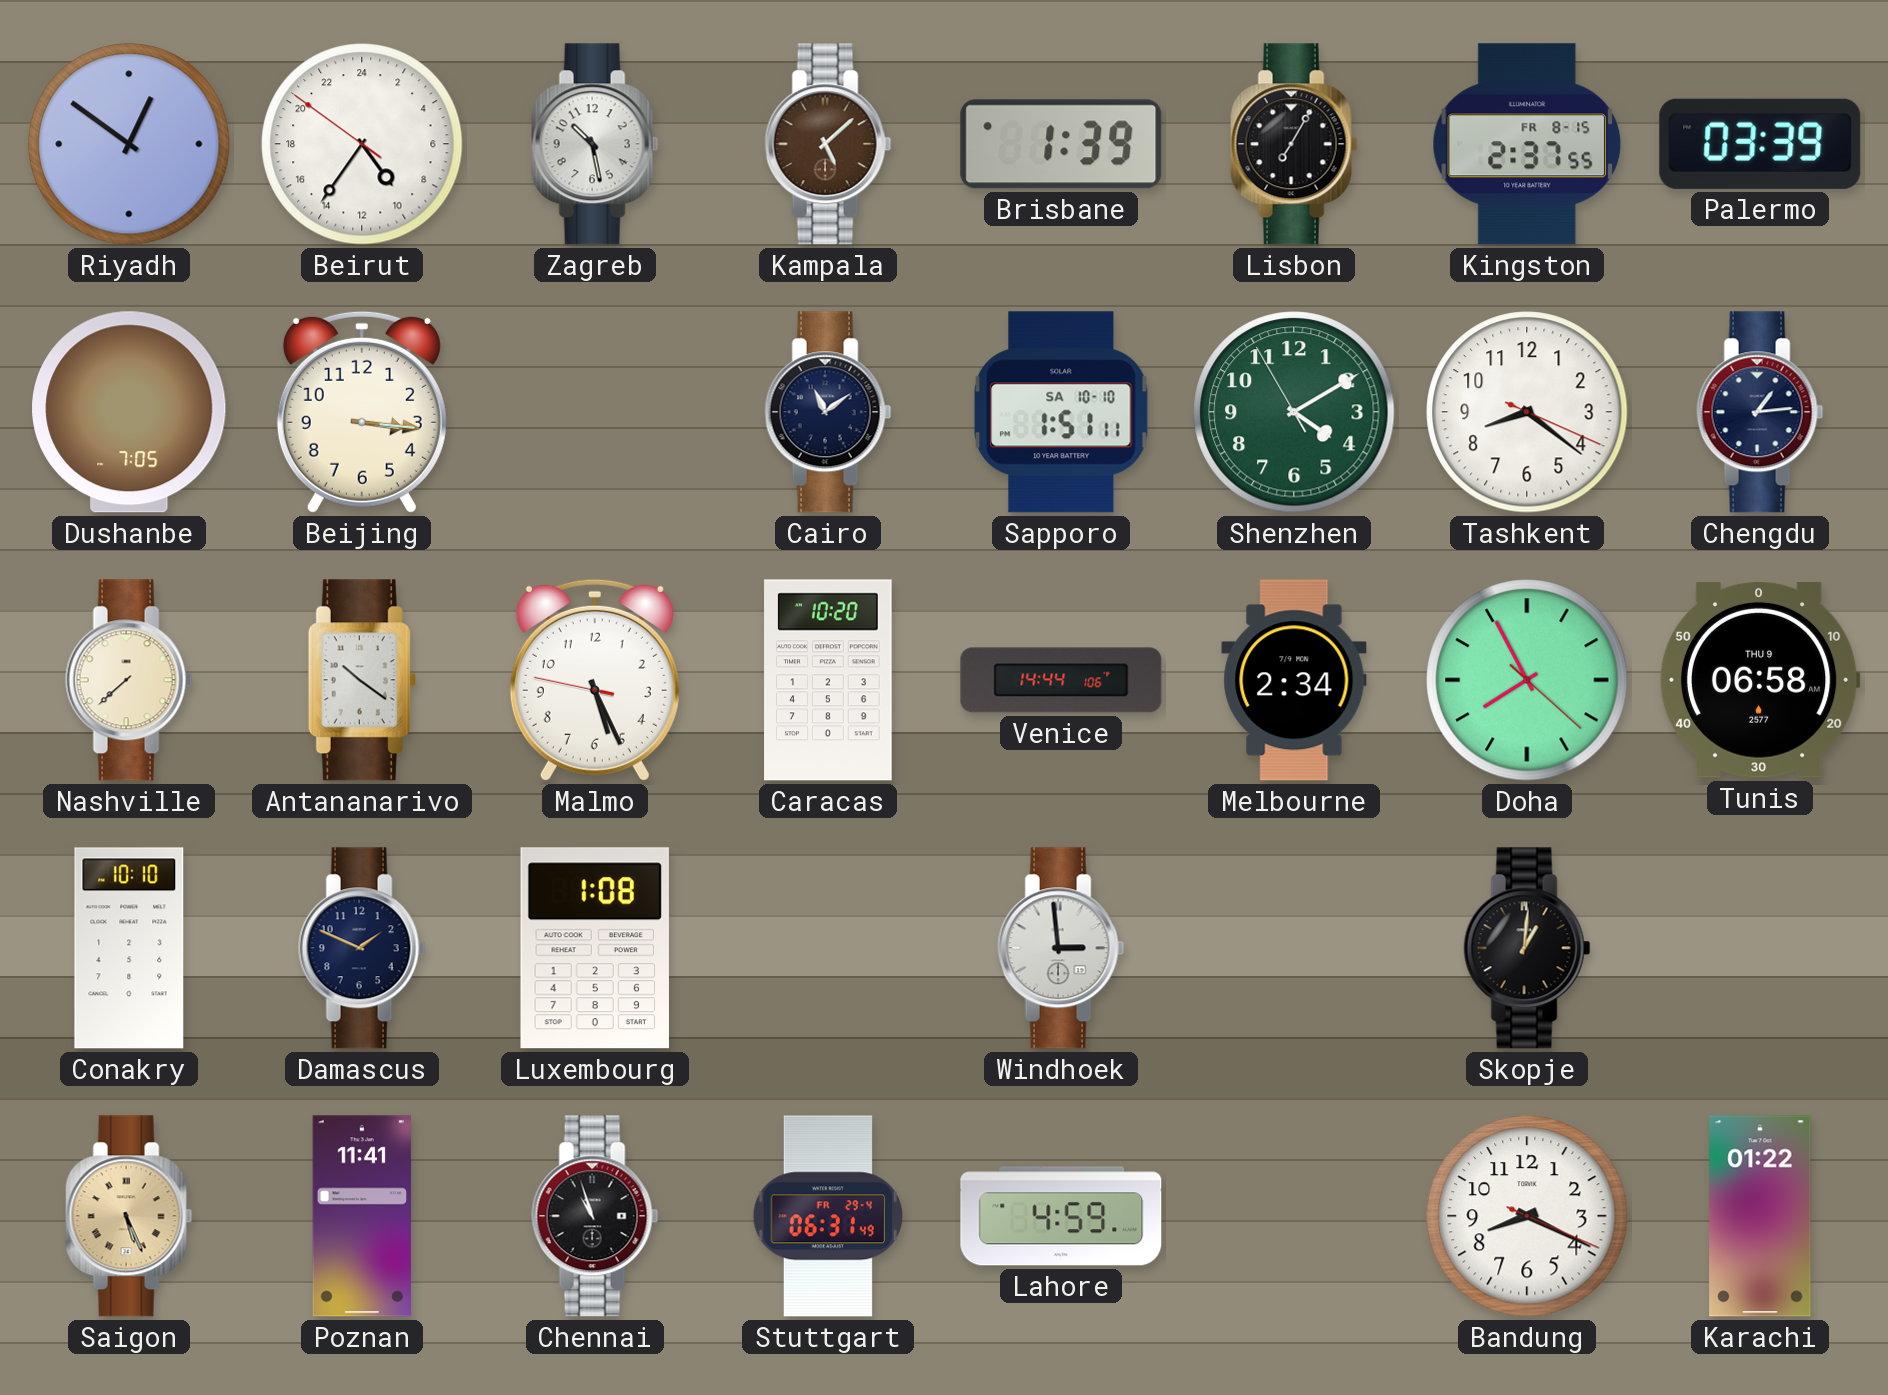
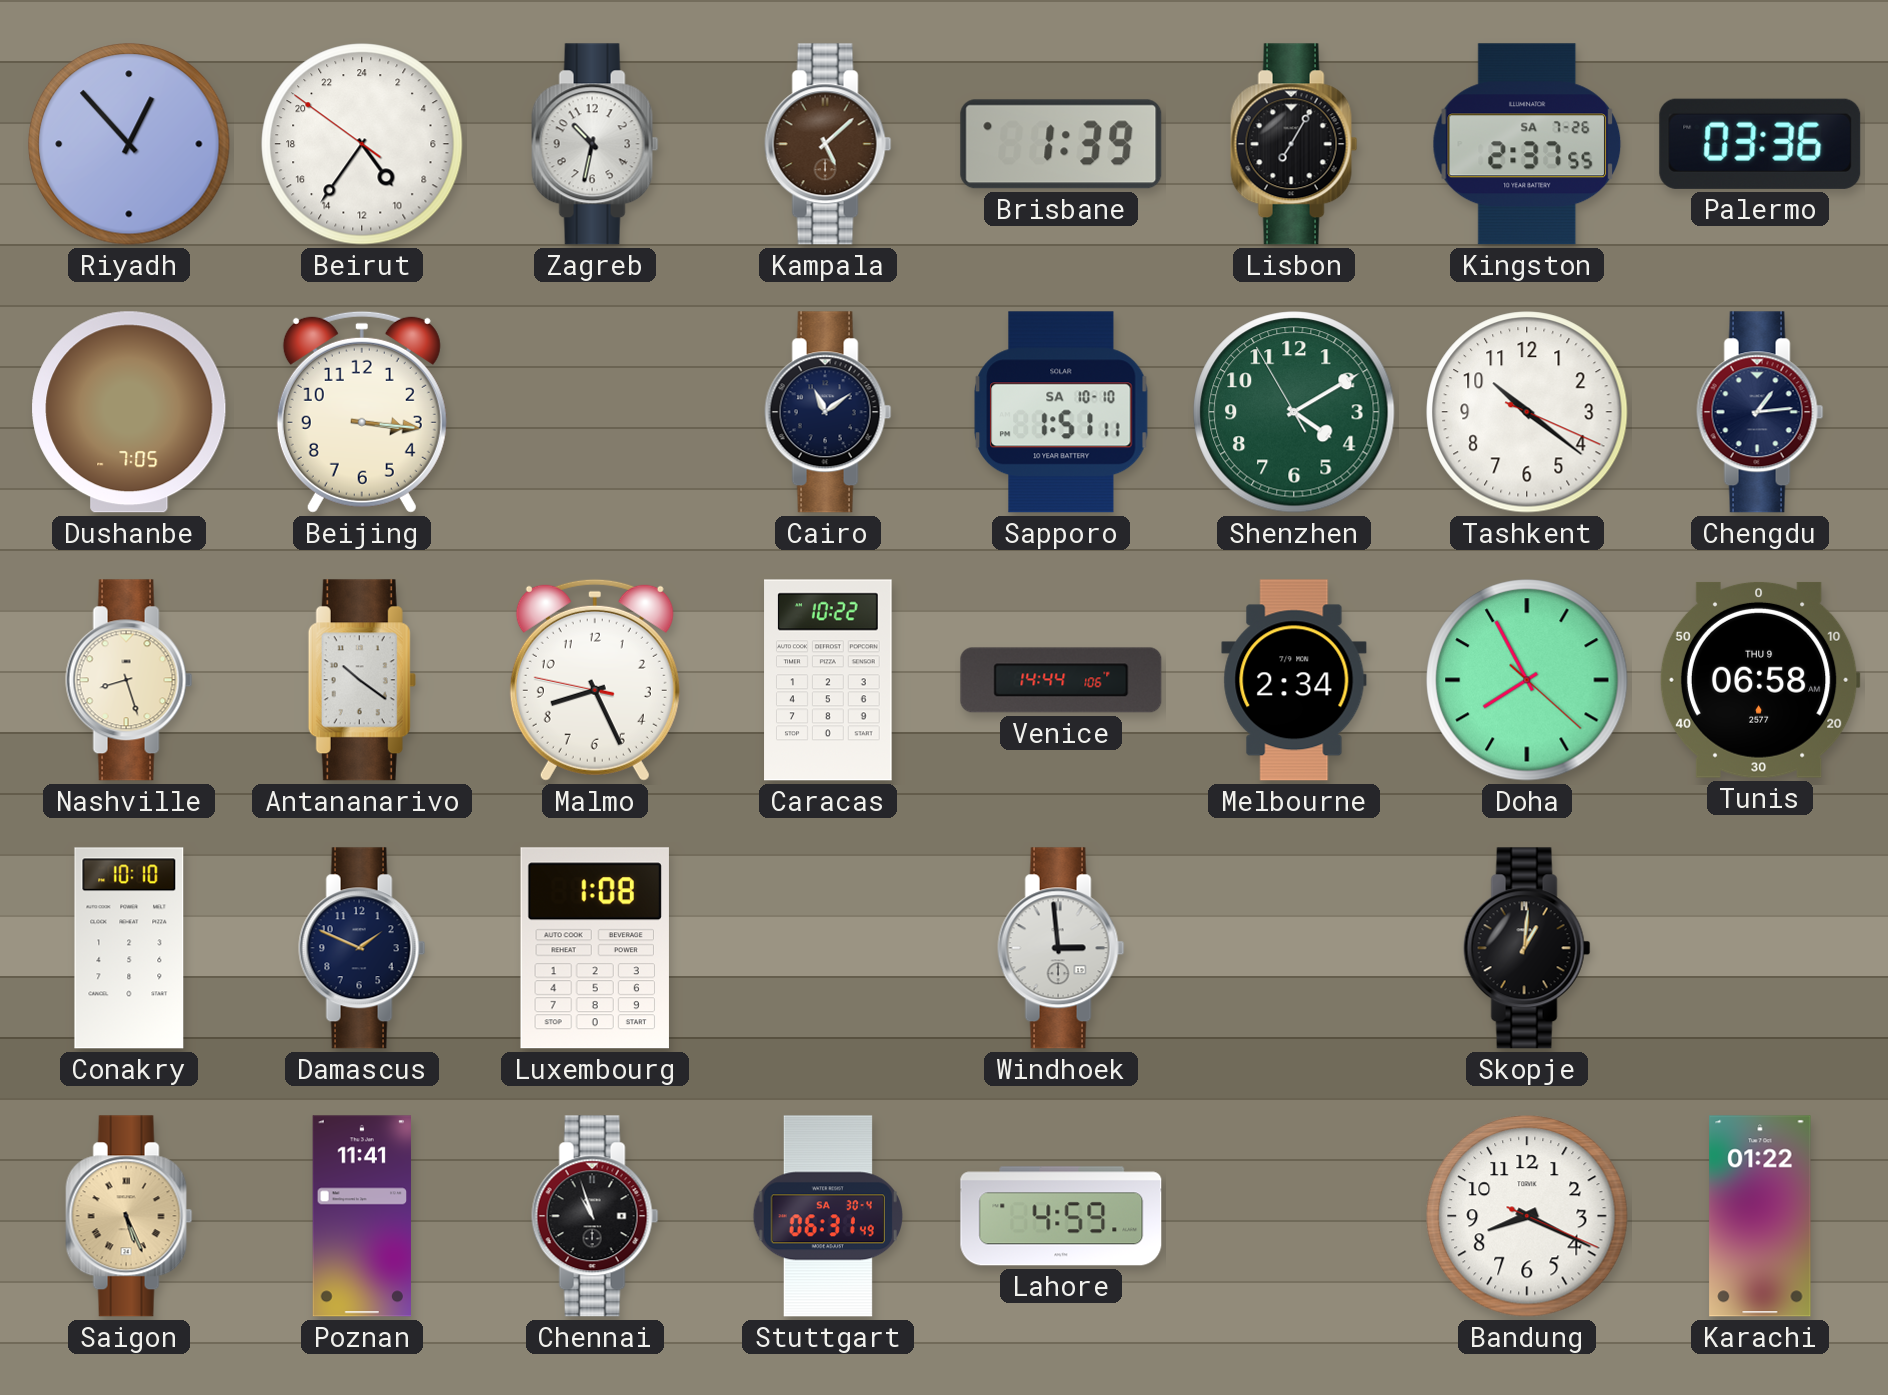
Riyadh: 12:51 -> 12:53
Zagreb: 10:28 -> 10:32
Kingston date: FR 8-15 -> SA 7-26
Palermo: 03:39 -> 03:36
Tashkent: 8:21 -> 10:21
Nashville: 7:38 -> 8:27
Malmo: 5:25 -> 8:25
Caracas: 10:20 -> 10:22
Stuttgart date: FR 29-4 -> SA 30-4
